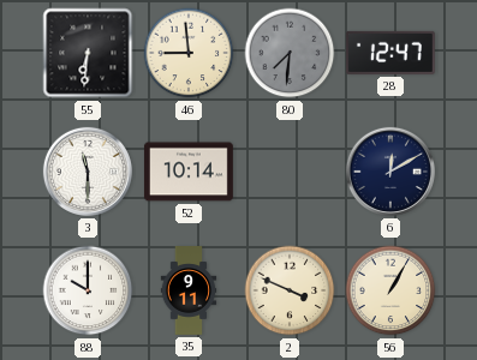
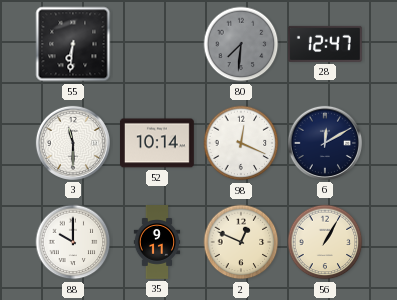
46: 8:59 -> none
98: none -> 12:19
2: 3:49 -> 12:49
